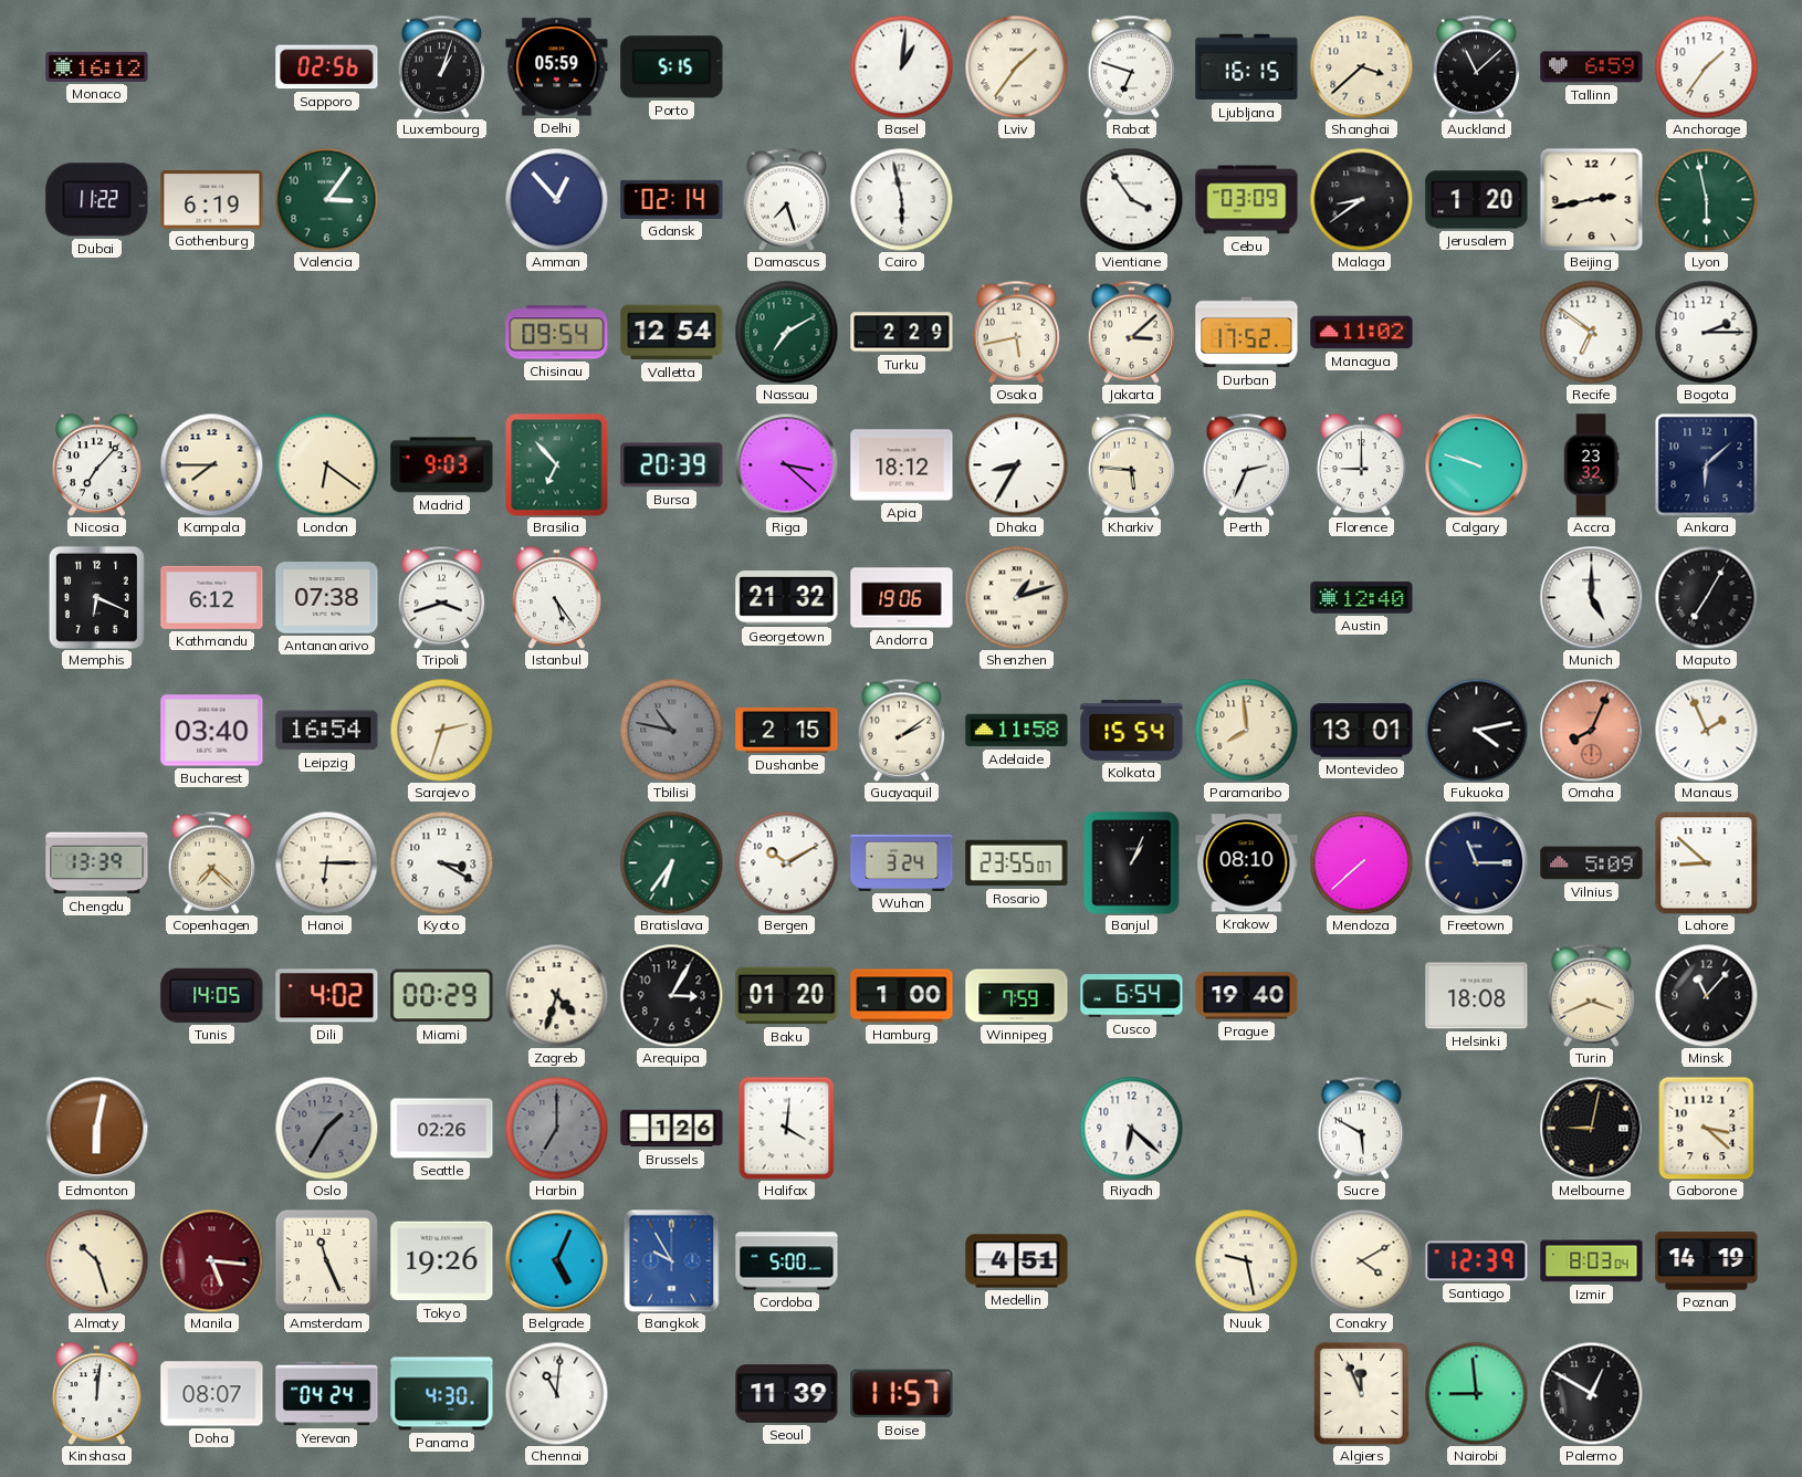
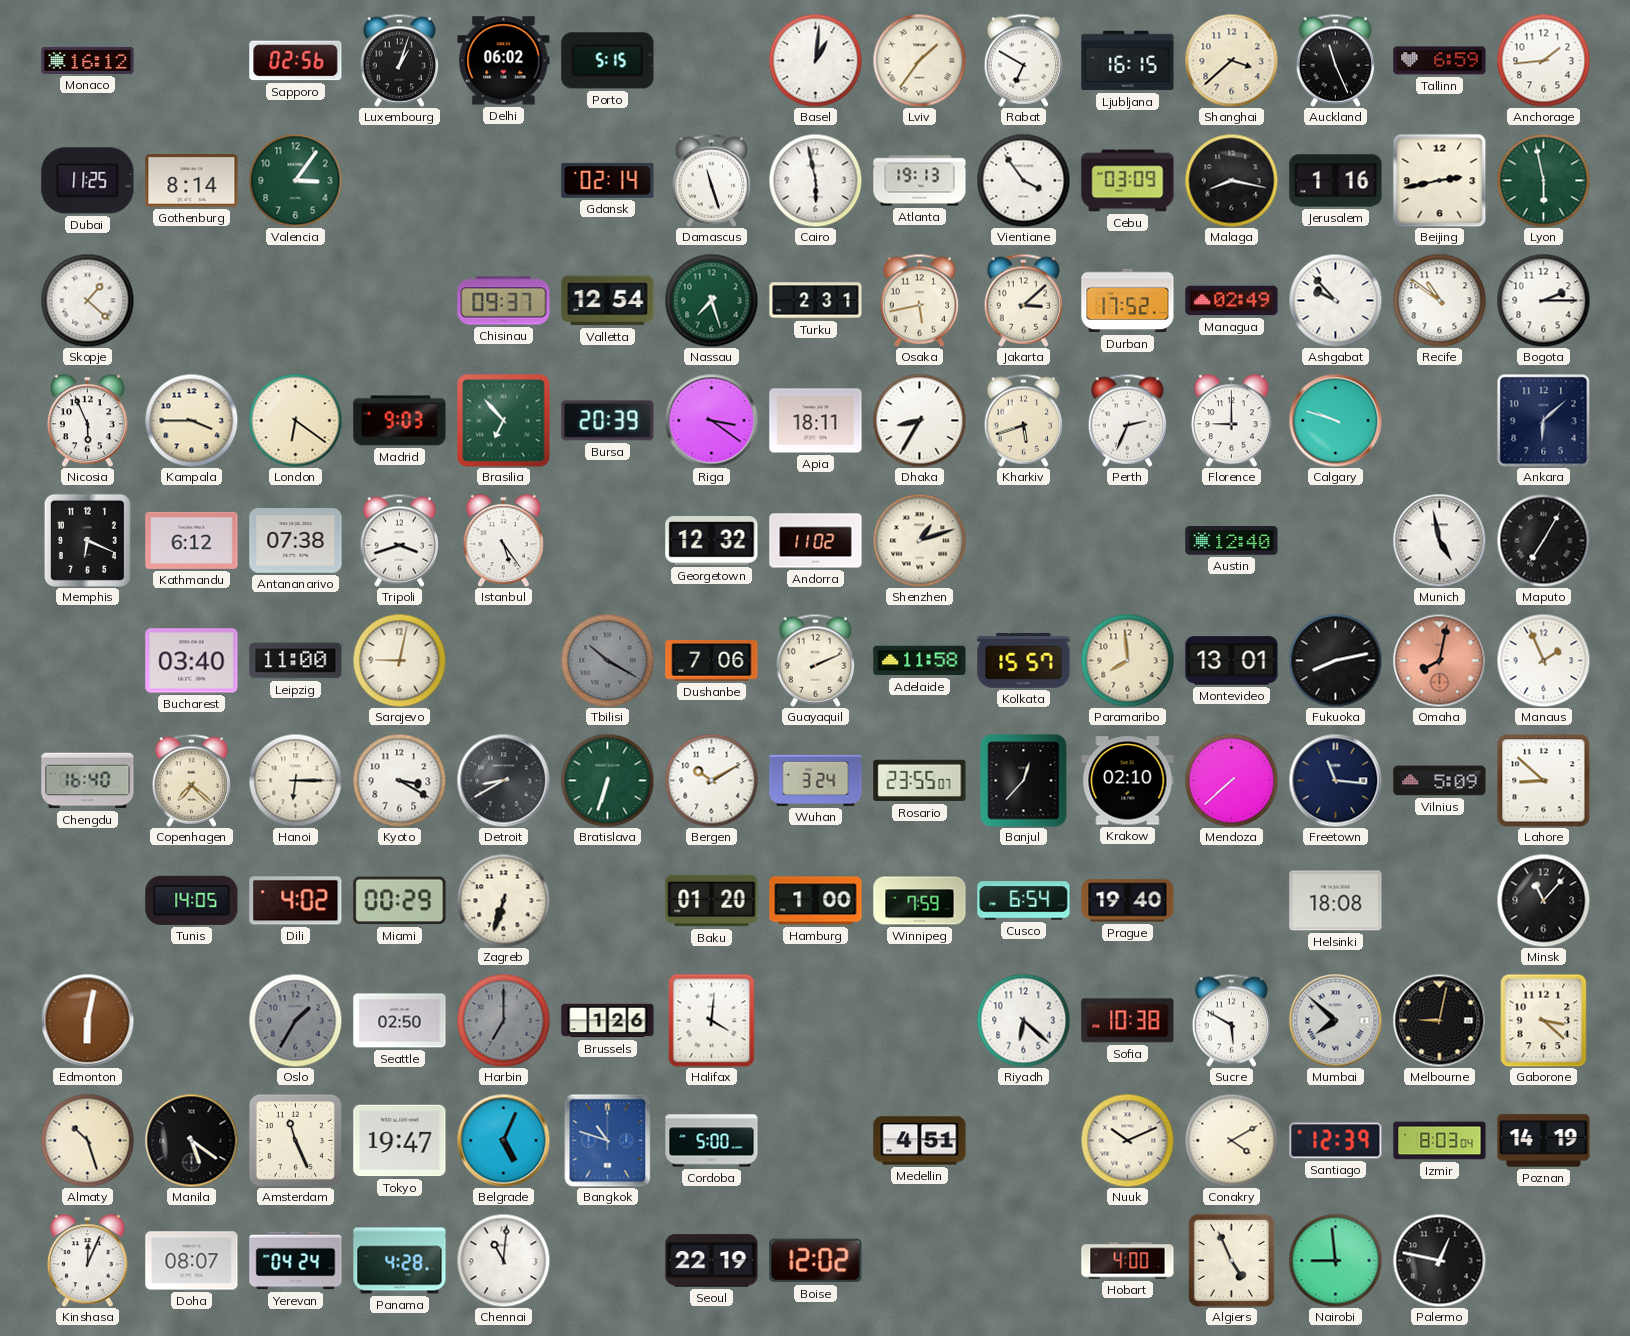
Delhi: 05:59 -> 06:02
Rabat: 6:48 -> 6:50
Auckland: 11:08 -> 11:26
Anchorage: 1:36 -> 1:44
Dubai: 11:22 -> 11:25
Gothenburg: 6:19 -> 8:14
Amman: 12:53 -> none
Damascus: 7:27 -> 11:27
Atlanta: none -> 19:13
Malaga: 8:39 -> 8:17
Jerusalem: 1:20 -> 1:16
Skopje: none -> 1:22
Chisinau: 09:54 -> 09:37
Nassau: 7:10 -> 7:27
Turku: 2:29 -> 2:31
Managua: 11:02 -> 02:49
Ashgabat: none -> 9:53
Recife: 6:51 -> 10:51
Nicosia: 7:07 -> 5:56
Kampala: 7:45 -> 3:45
Riga: 3:22 -> 3:21
Apia: 18:12 -> 18:11
Kharkiv: 5:46 -> 5:42
Accra: 23:32 -> none
Georgetown: 21:32 -> 12:32
Andorra: 19:06 -> 11:02
Munich: 5:00 -> 4:58
Leipzig: 16:54 -> 11:00
Sarajevo: 2:33 -> 9:02
Tbilisi: 10:47 -> 10:20
Dushanbe: 2:15 -> 7:06
Guayaquil: 2:09 -> 2:11
Kolkata: 15:54 -> 15:57
Fukuoka: 4:13 -> 8:13
Omaha: 8:04 -> 8:02
Chengdu: 13:39 -> 16:40
Detroit: none -> 8:40
Bratislava: 6:36 -> 6:33
Banjul: 1:04 -> 12:37
Krakow: 08:10 -> 02:10
Freetown: 11:15 -> 11:16
Zagreb: 4:33 -> 6:33
Arequipa: 3:05 -> none
Turin: 3:41 -> none
Seattle: 02:26 -> 02:50
Sofia: none -> 10:38
Mumbai: none -> 7:52
Manila: 5:16 -> 5:21
Manila dial: burgundy -> black
Tokyo: 19:26 -> 19:47
Bangkok: 9:55 -> 10:48
Nuuk: 9:28 -> 10:11
Kinshasa: 12:01 -> 12:04
Panama: 4:30 -> 4:28
Seoul: 11:39 -> 22:19
Boise: 11:57 -> 12:02
Hobart: none -> 4:00
Algiers: 11:56 -> 4:56
Palermo: 12:50 -> 12:47
